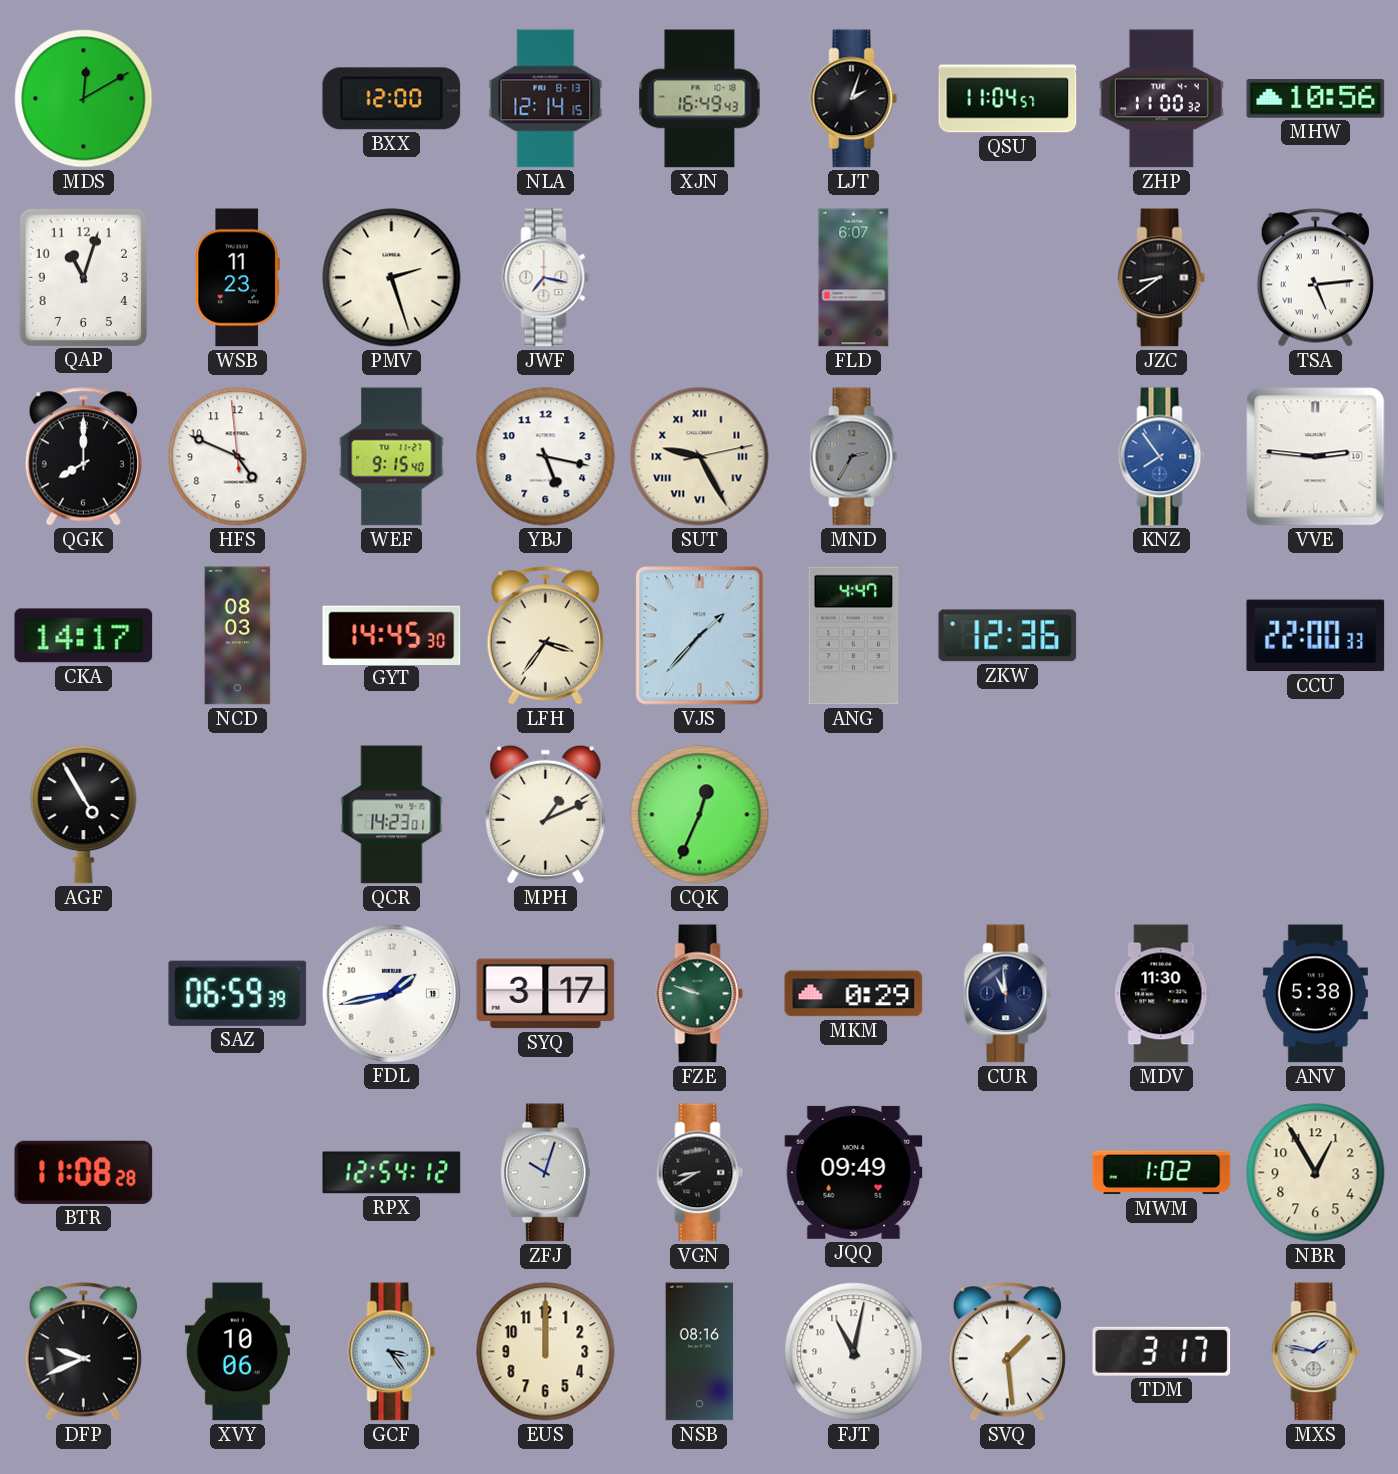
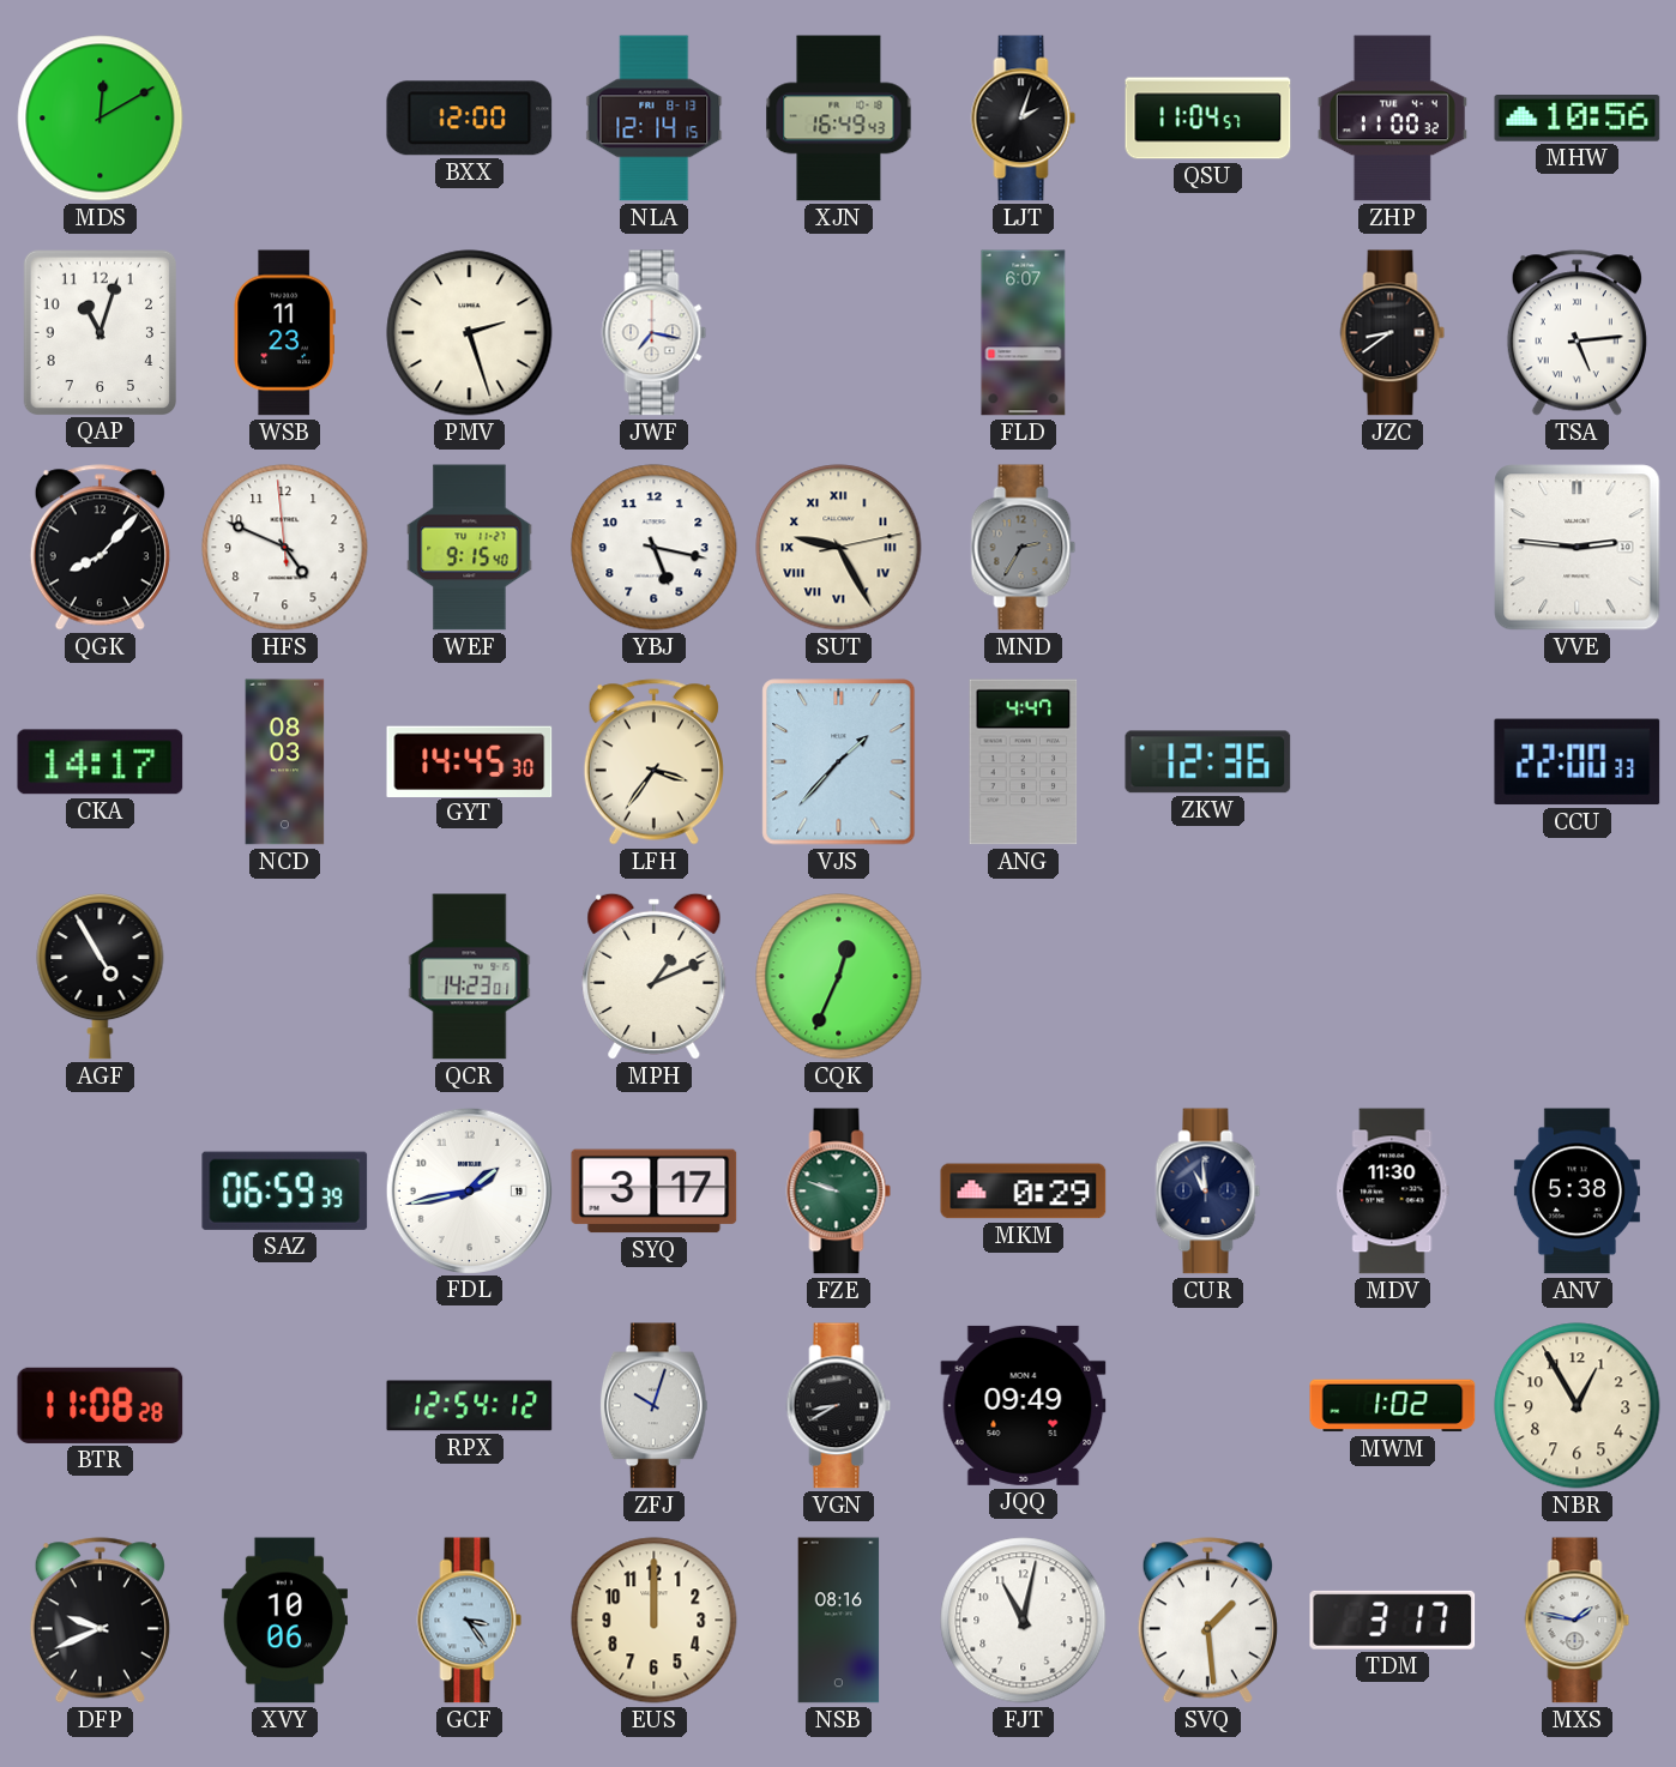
QGK: 8:00 -> 8:07
KNZ: 7:54 -> none
